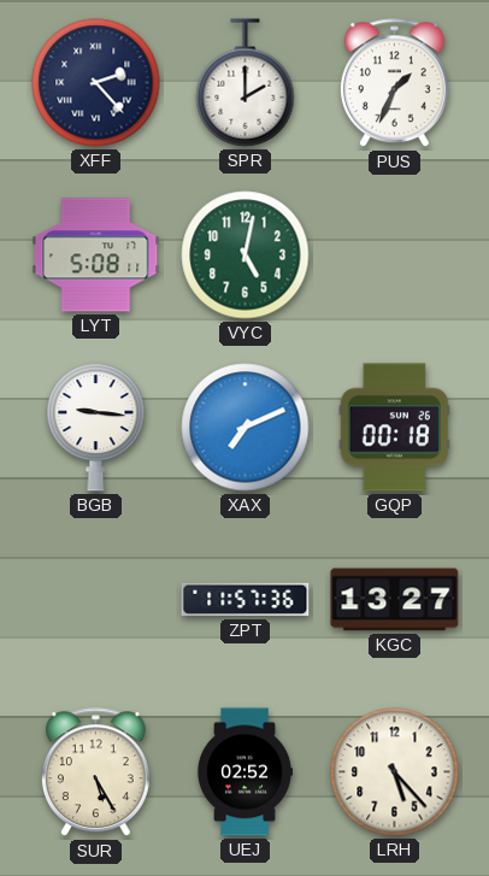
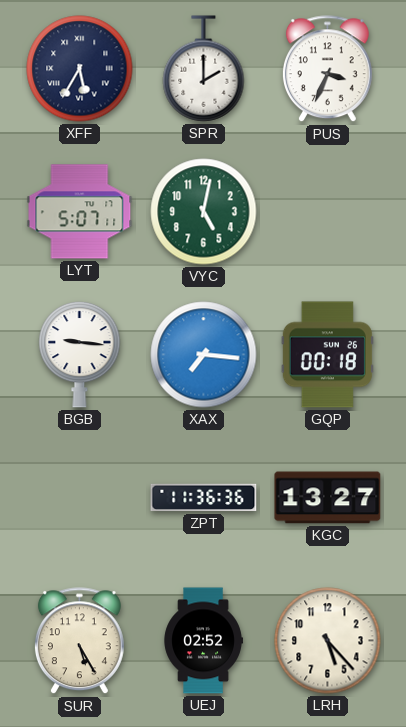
XFF: 2:23 -> 5:35
PUS: 1:34 -> 3:34
LYT: 5:08 -> 5:07
XAX: 7:11 -> 7:16
ZPT: 11:57 -> 11:36
